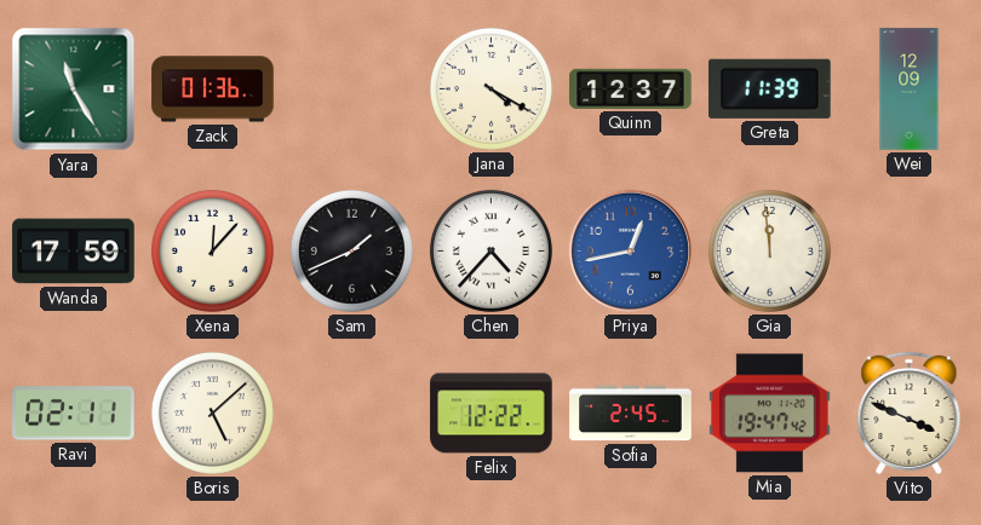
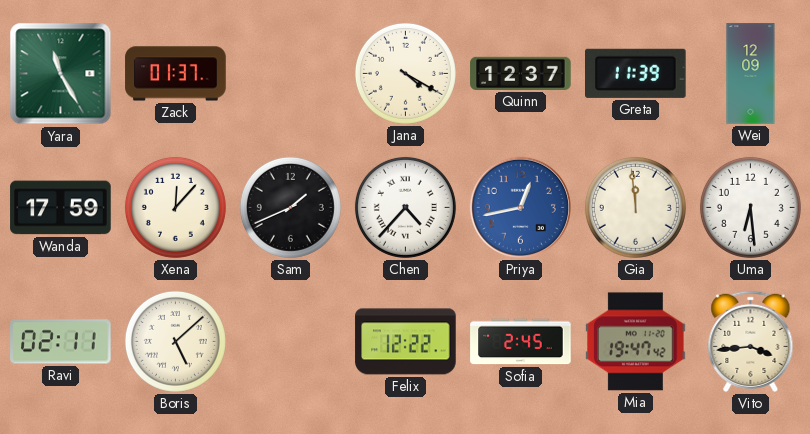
Zack: 01:36 -> 01:37
Uma: none -> 6:29
Vito: 3:49 -> 3:44
